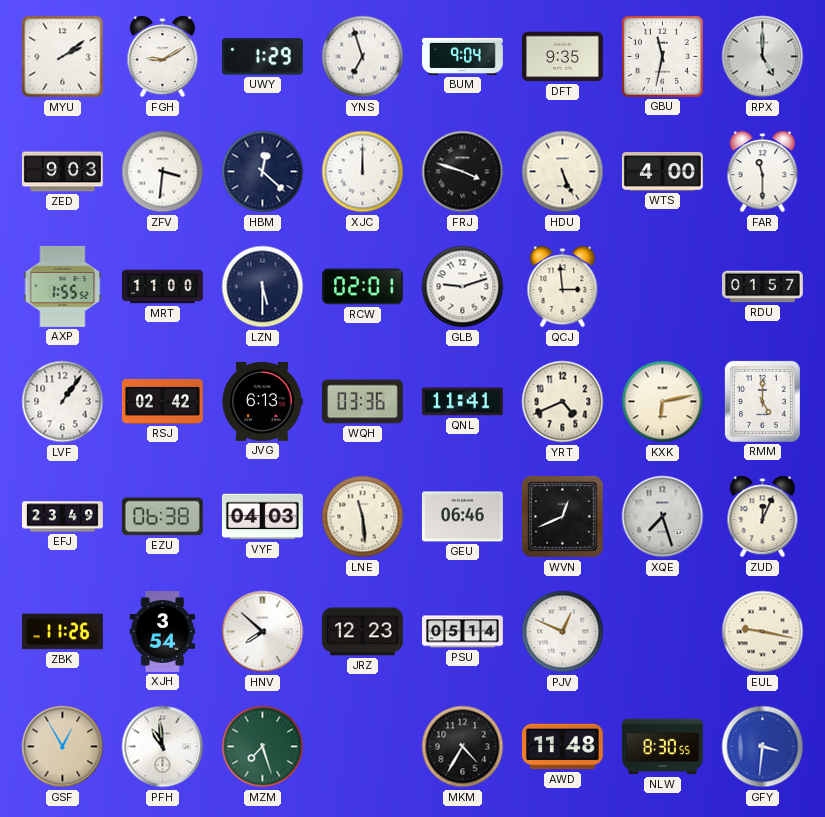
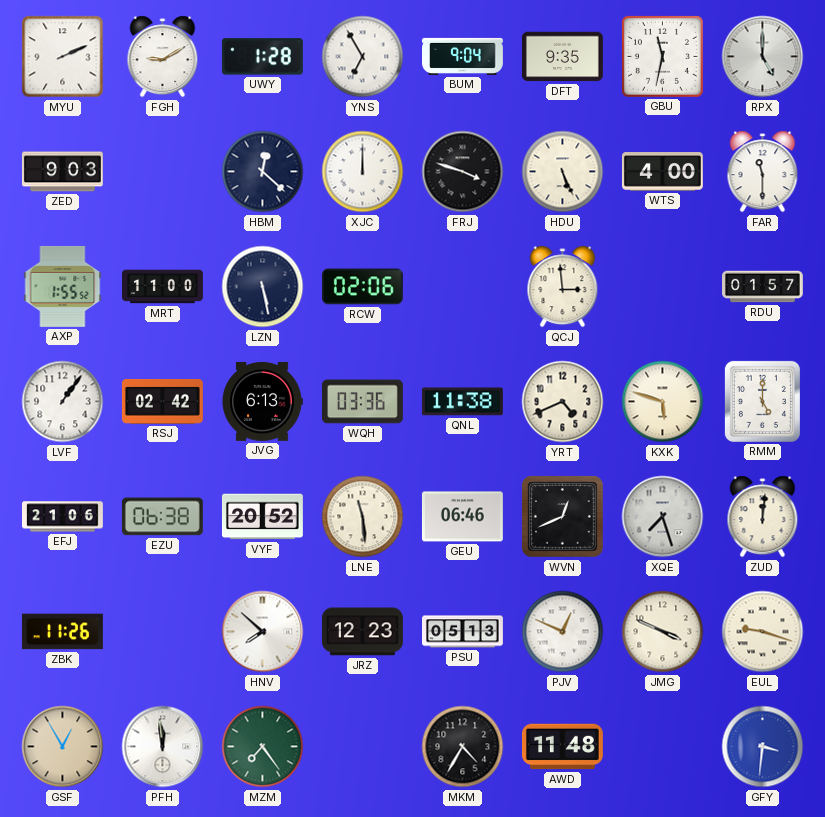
MYU: 2:09 -> 2:11
UWY: 1:29 -> 1:28
YNS: 6:57 -> 6:55
ZFV: 3:31 -> none
LZN: 5:30 -> 5:28
RCW: 02:01 -> 02:06
GLB: 9:12 -> none
QNL: 11:41 -> 11:38
KXK: 6:13 -> 5:48
EFJ: 23:49 -> 21:06
VYF: 04:03 -> 20:52
ZUD: 12:04 -> 12:01
XJH: 3:54 -> none
PSU: 05:14 -> 05:13
JMG: none -> 3:49
EUL: 9:17 -> 9:18
PFH: 10:59 -> 11:59
MZM: 7:27 -> 7:24
NLW: 8:30 -> none
